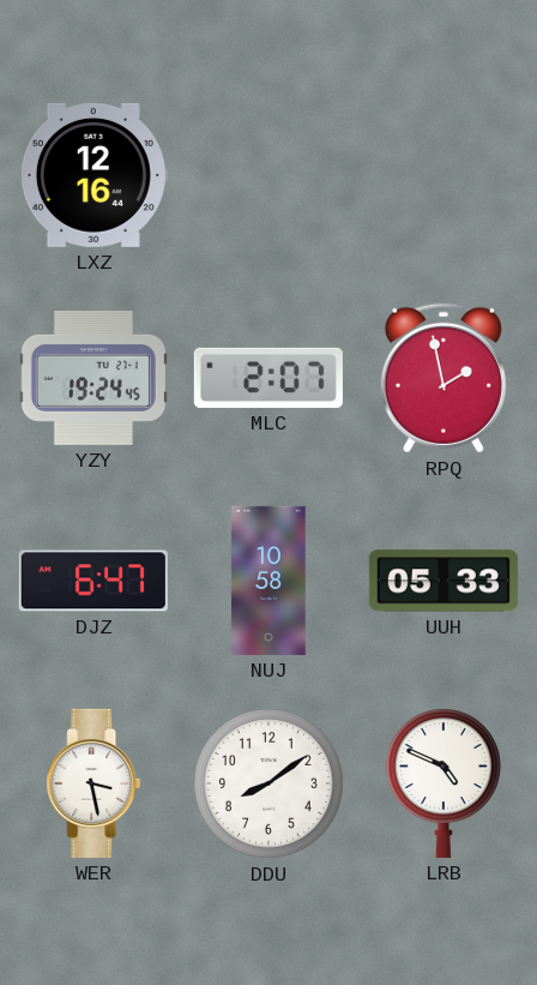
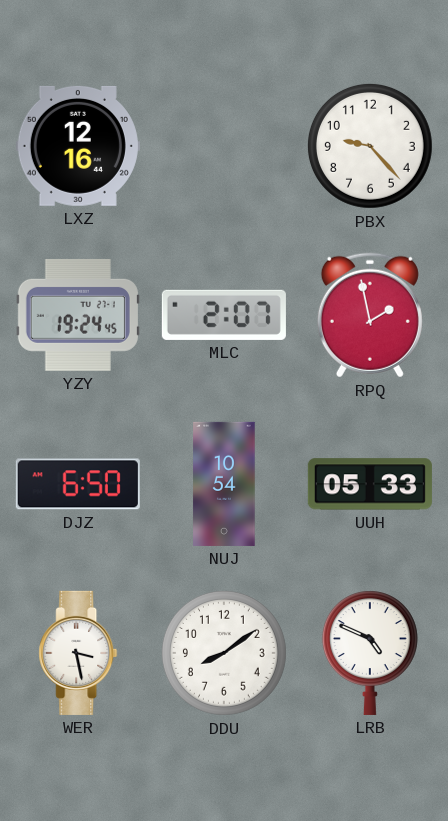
PBX: none -> 9:23
DJZ: 6:47 -> 6:50
NUJ: 10:58 -> 10:54
